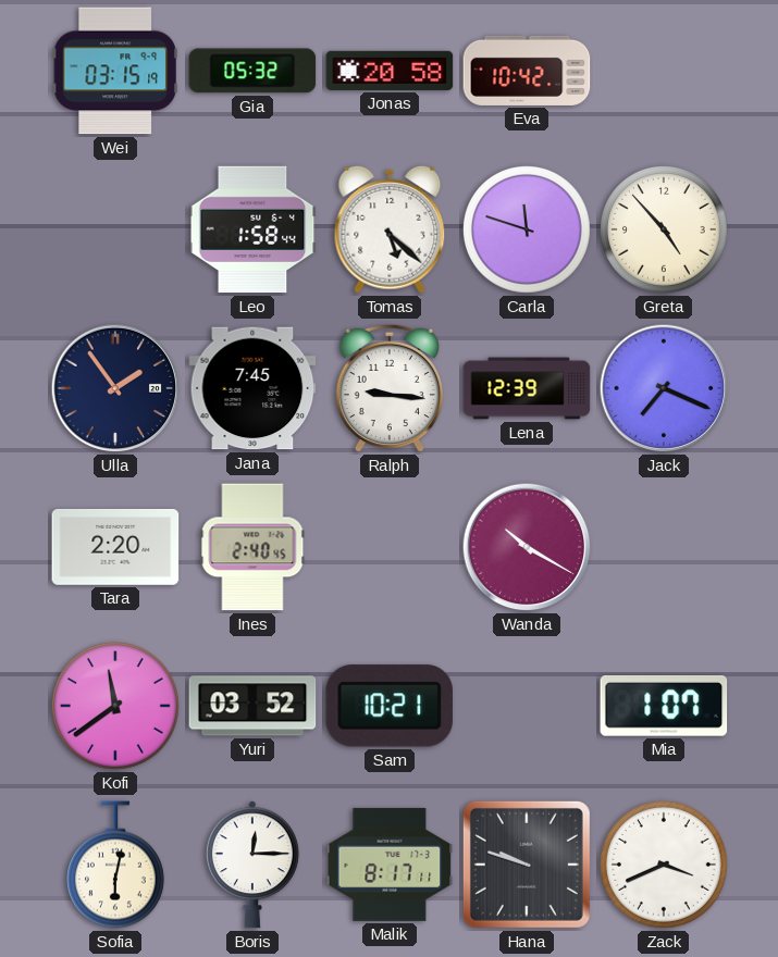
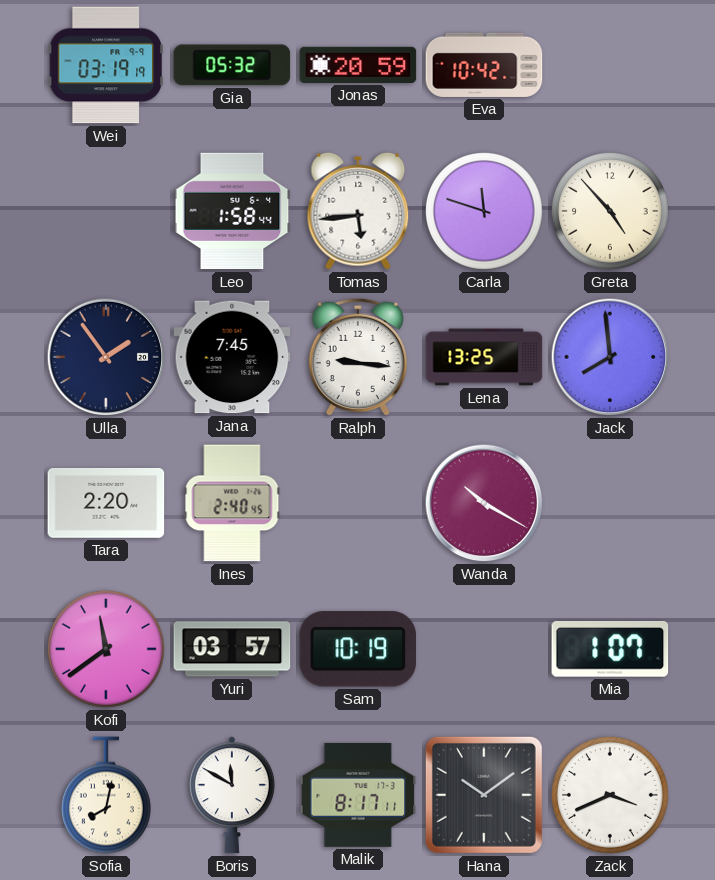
Wei: 03:15 -> 03:19
Jonas: 20:58 -> 20:59
Tomas: 5:22 -> 5:44
Lena: 12:39 -> 13:25
Jack: 7:19 -> 7:59
Yuri: 03:52 -> 03:57
Sam: 10:21 -> 10:19
Sofia: 6:02 -> 8:02
Boris: 12:15 -> 11:50
Hana: 9:48 -> 10:09
